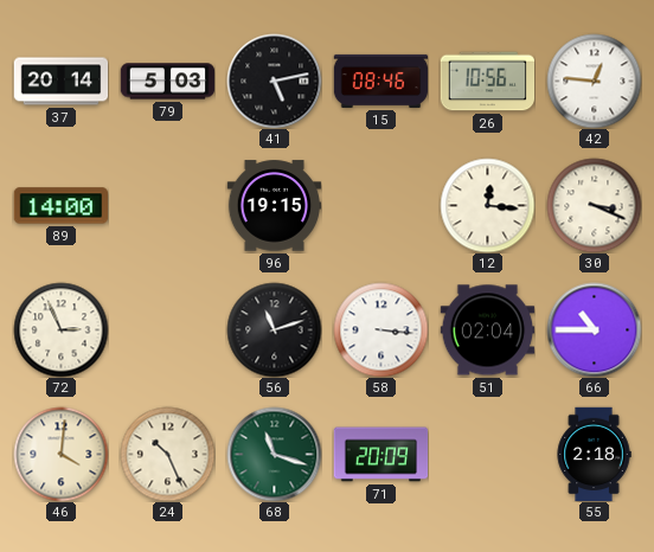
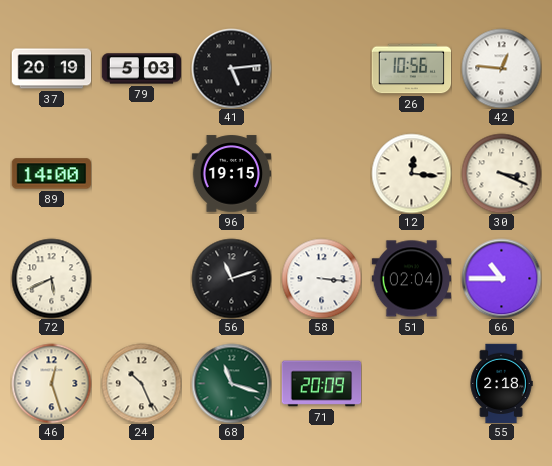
37: 20:14 -> 20:19
41: 5:13 -> 5:14
15: 08:46 -> none
72: 2:56 -> 5:41
46: 4:01 -> 12:27
